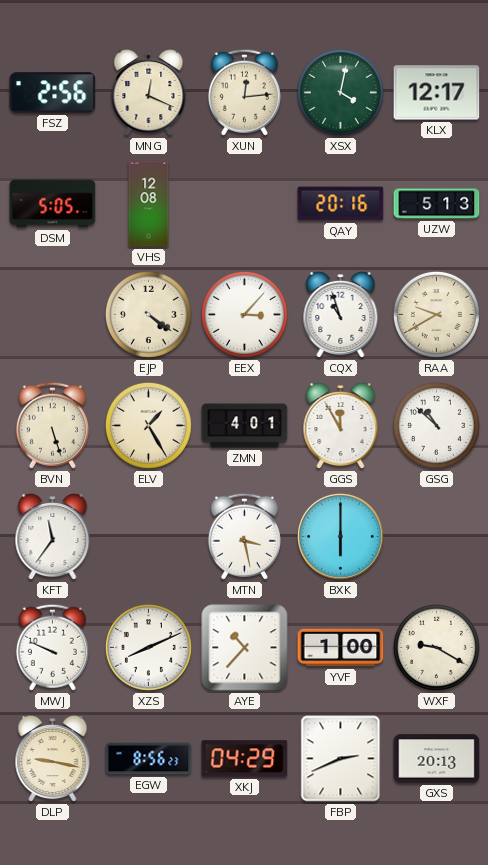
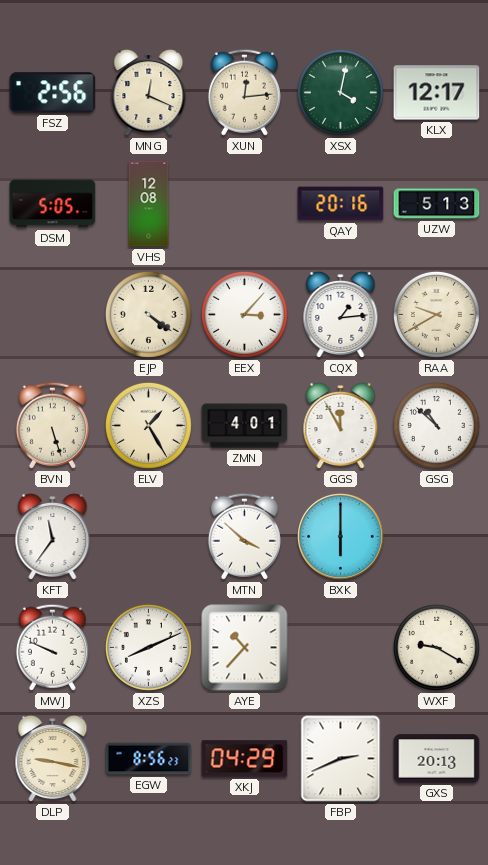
CQX: 10:57 -> 1:14
MTN: 3:28 -> 3:52
YVF: 1:00 -> none
